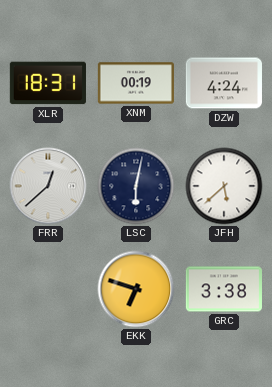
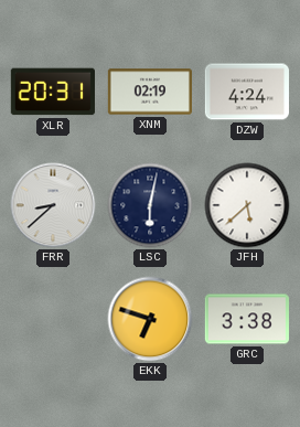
XLR: 18:31 -> 20:31
XNM: 00:19 -> 02:19
FRR: 12:38 -> 8:38
